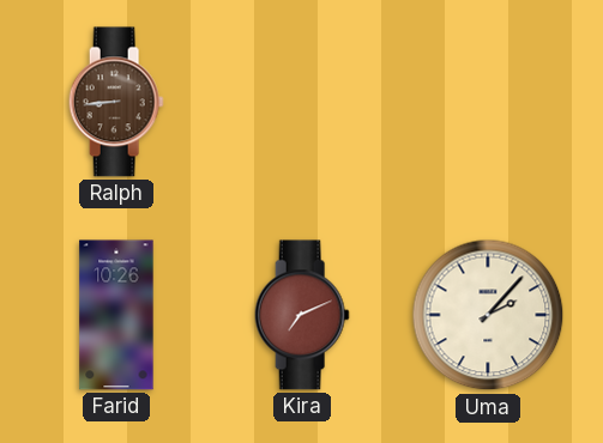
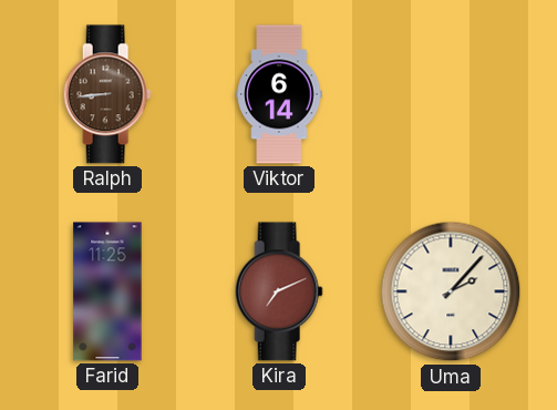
Viktor: none -> 6:14
Farid: 10:26 -> 11:25
